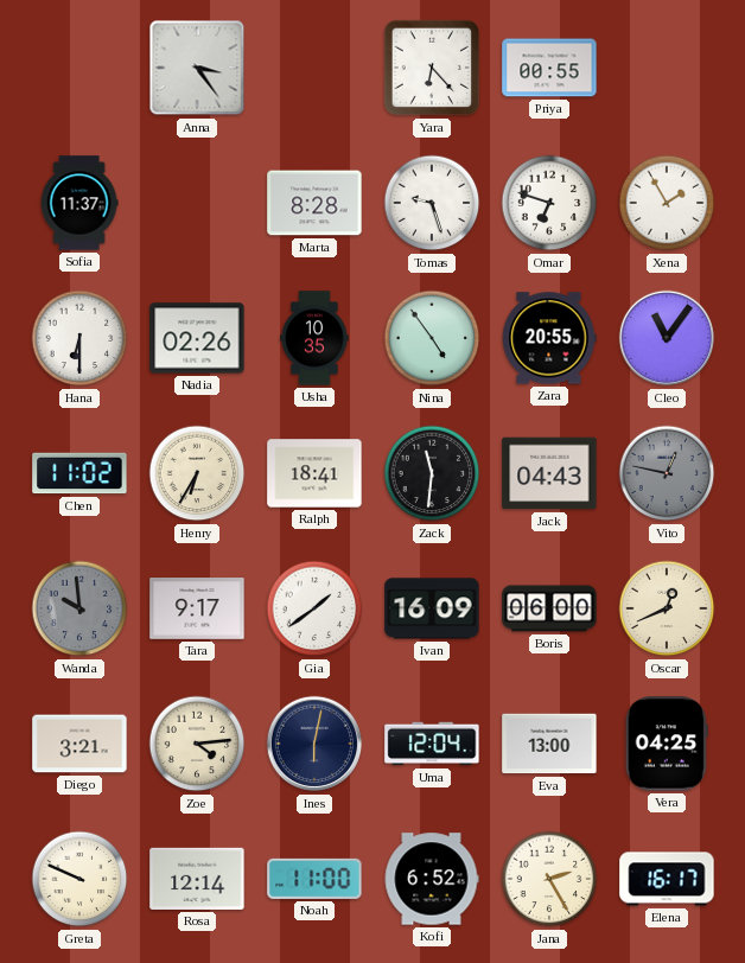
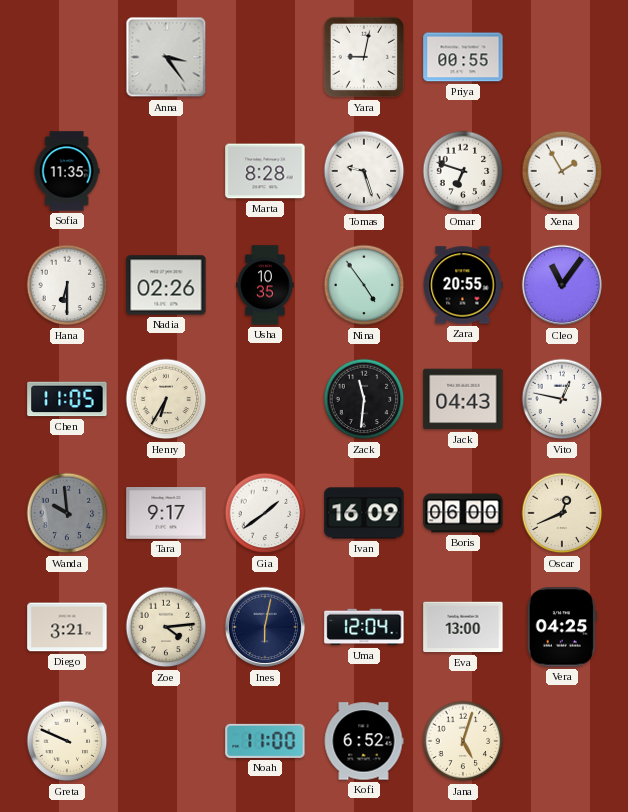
Yara: 6:23 -> 9:02
Sofia: 11:37 -> 11:35
Chen: 11:02 -> 11:05
Ralph: 18:41 -> none
Vito dial: grey -> white
Rosa: 12:14 -> none
Jana: 2:25 -> 5:03
Elena: 16:17 -> none
